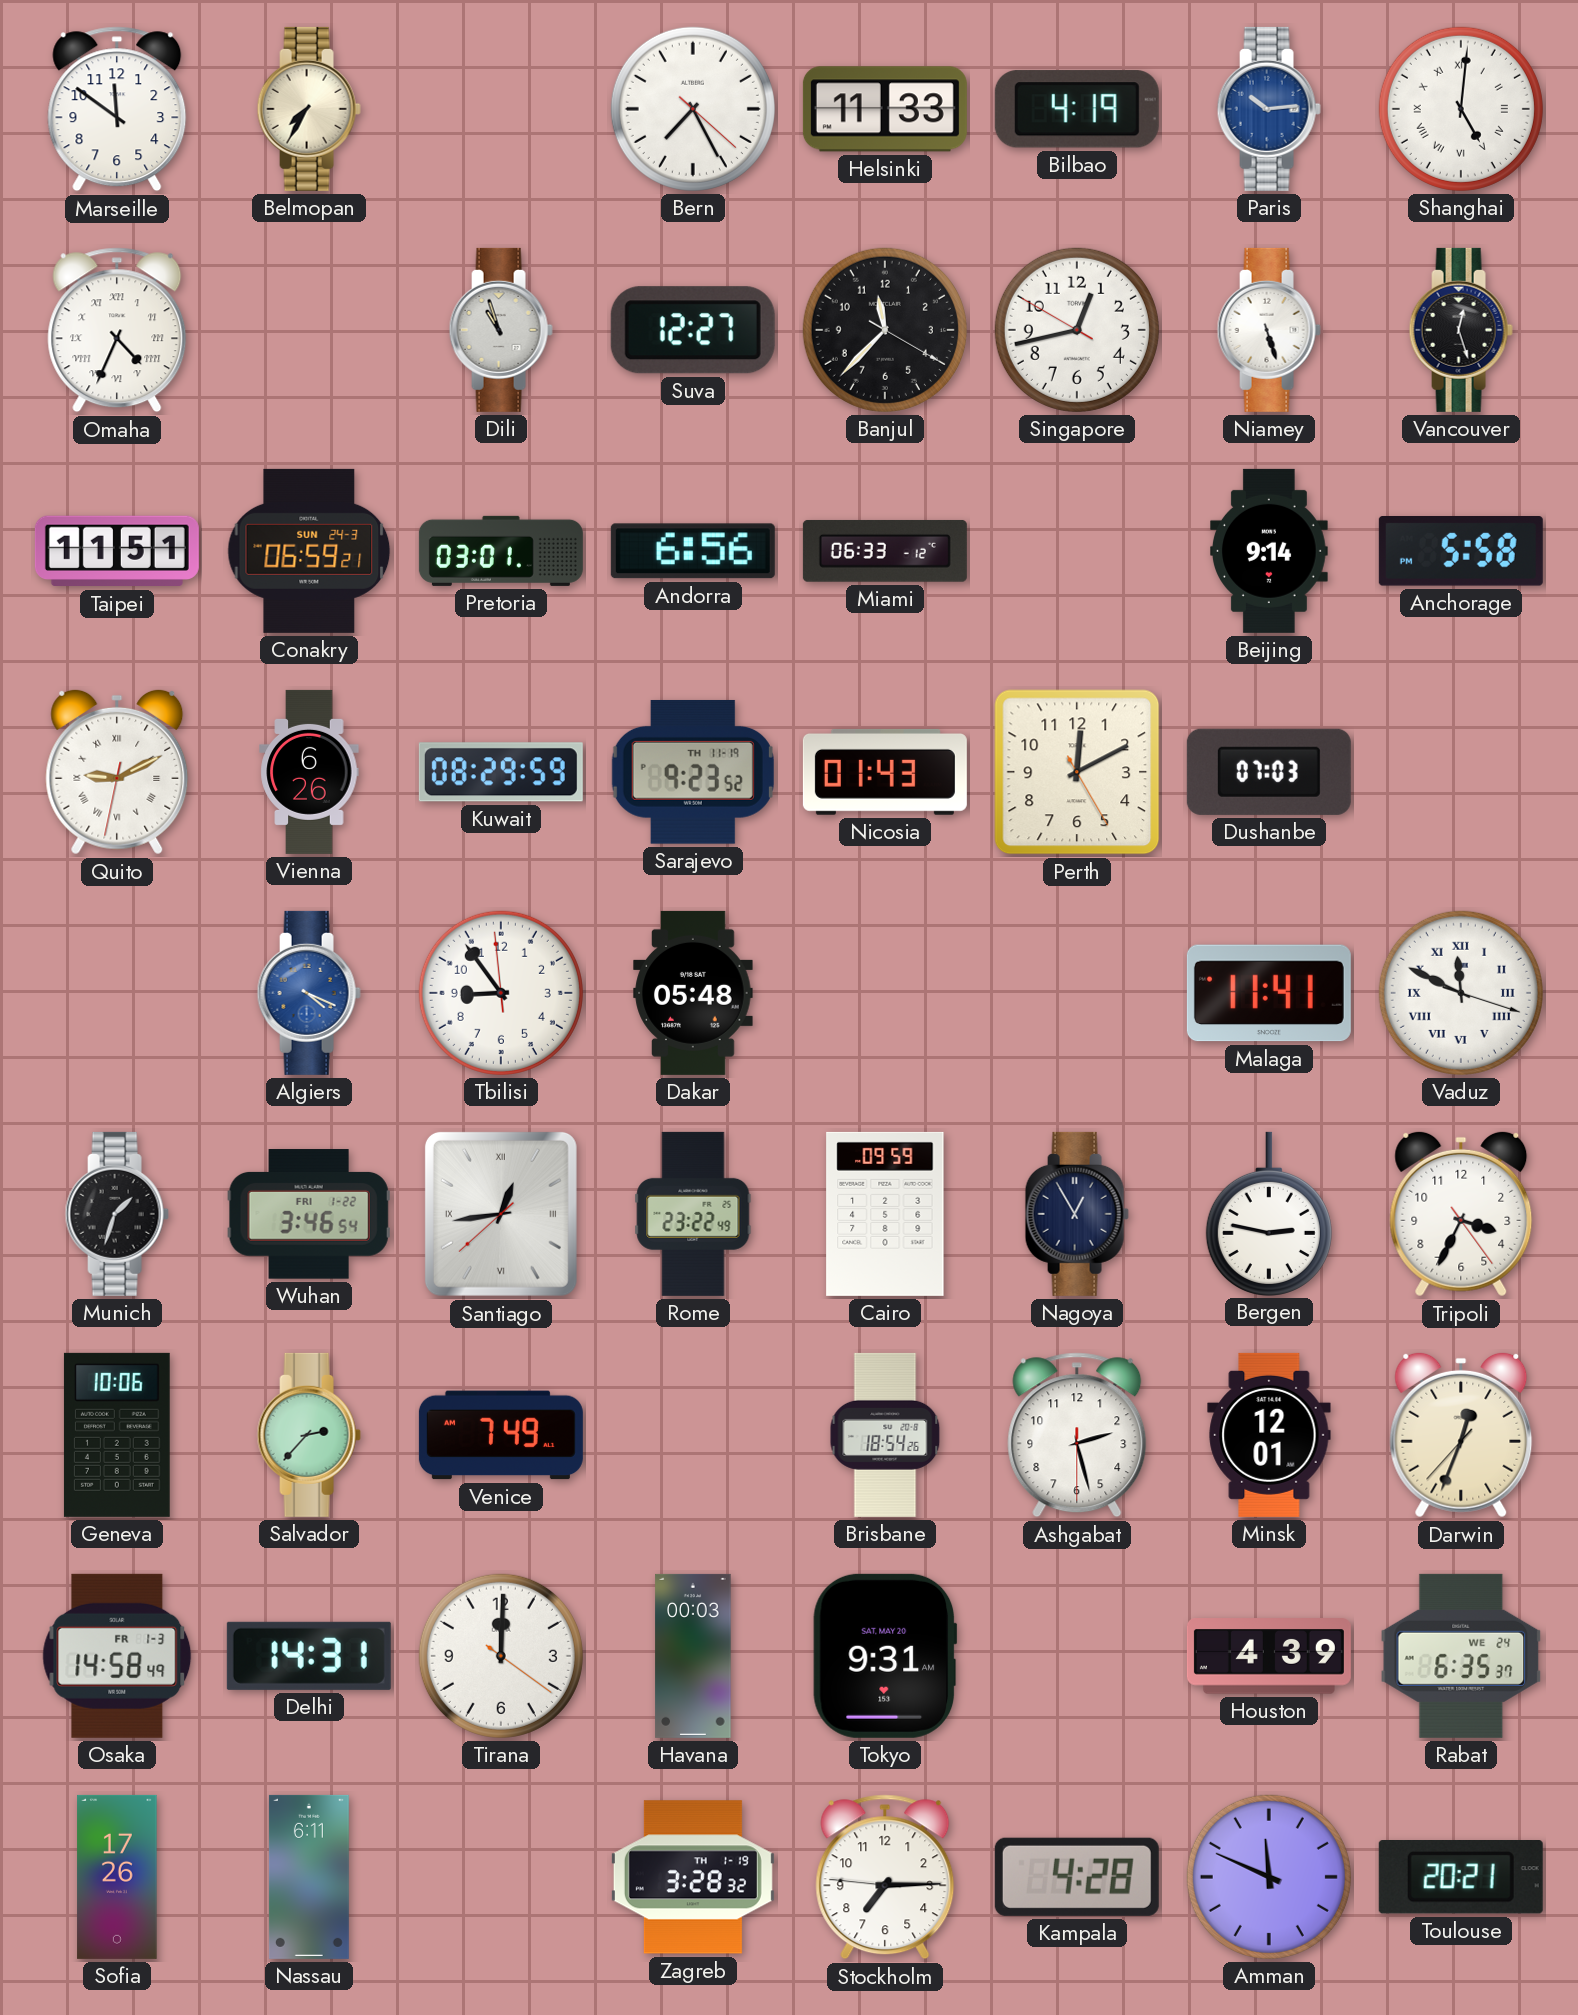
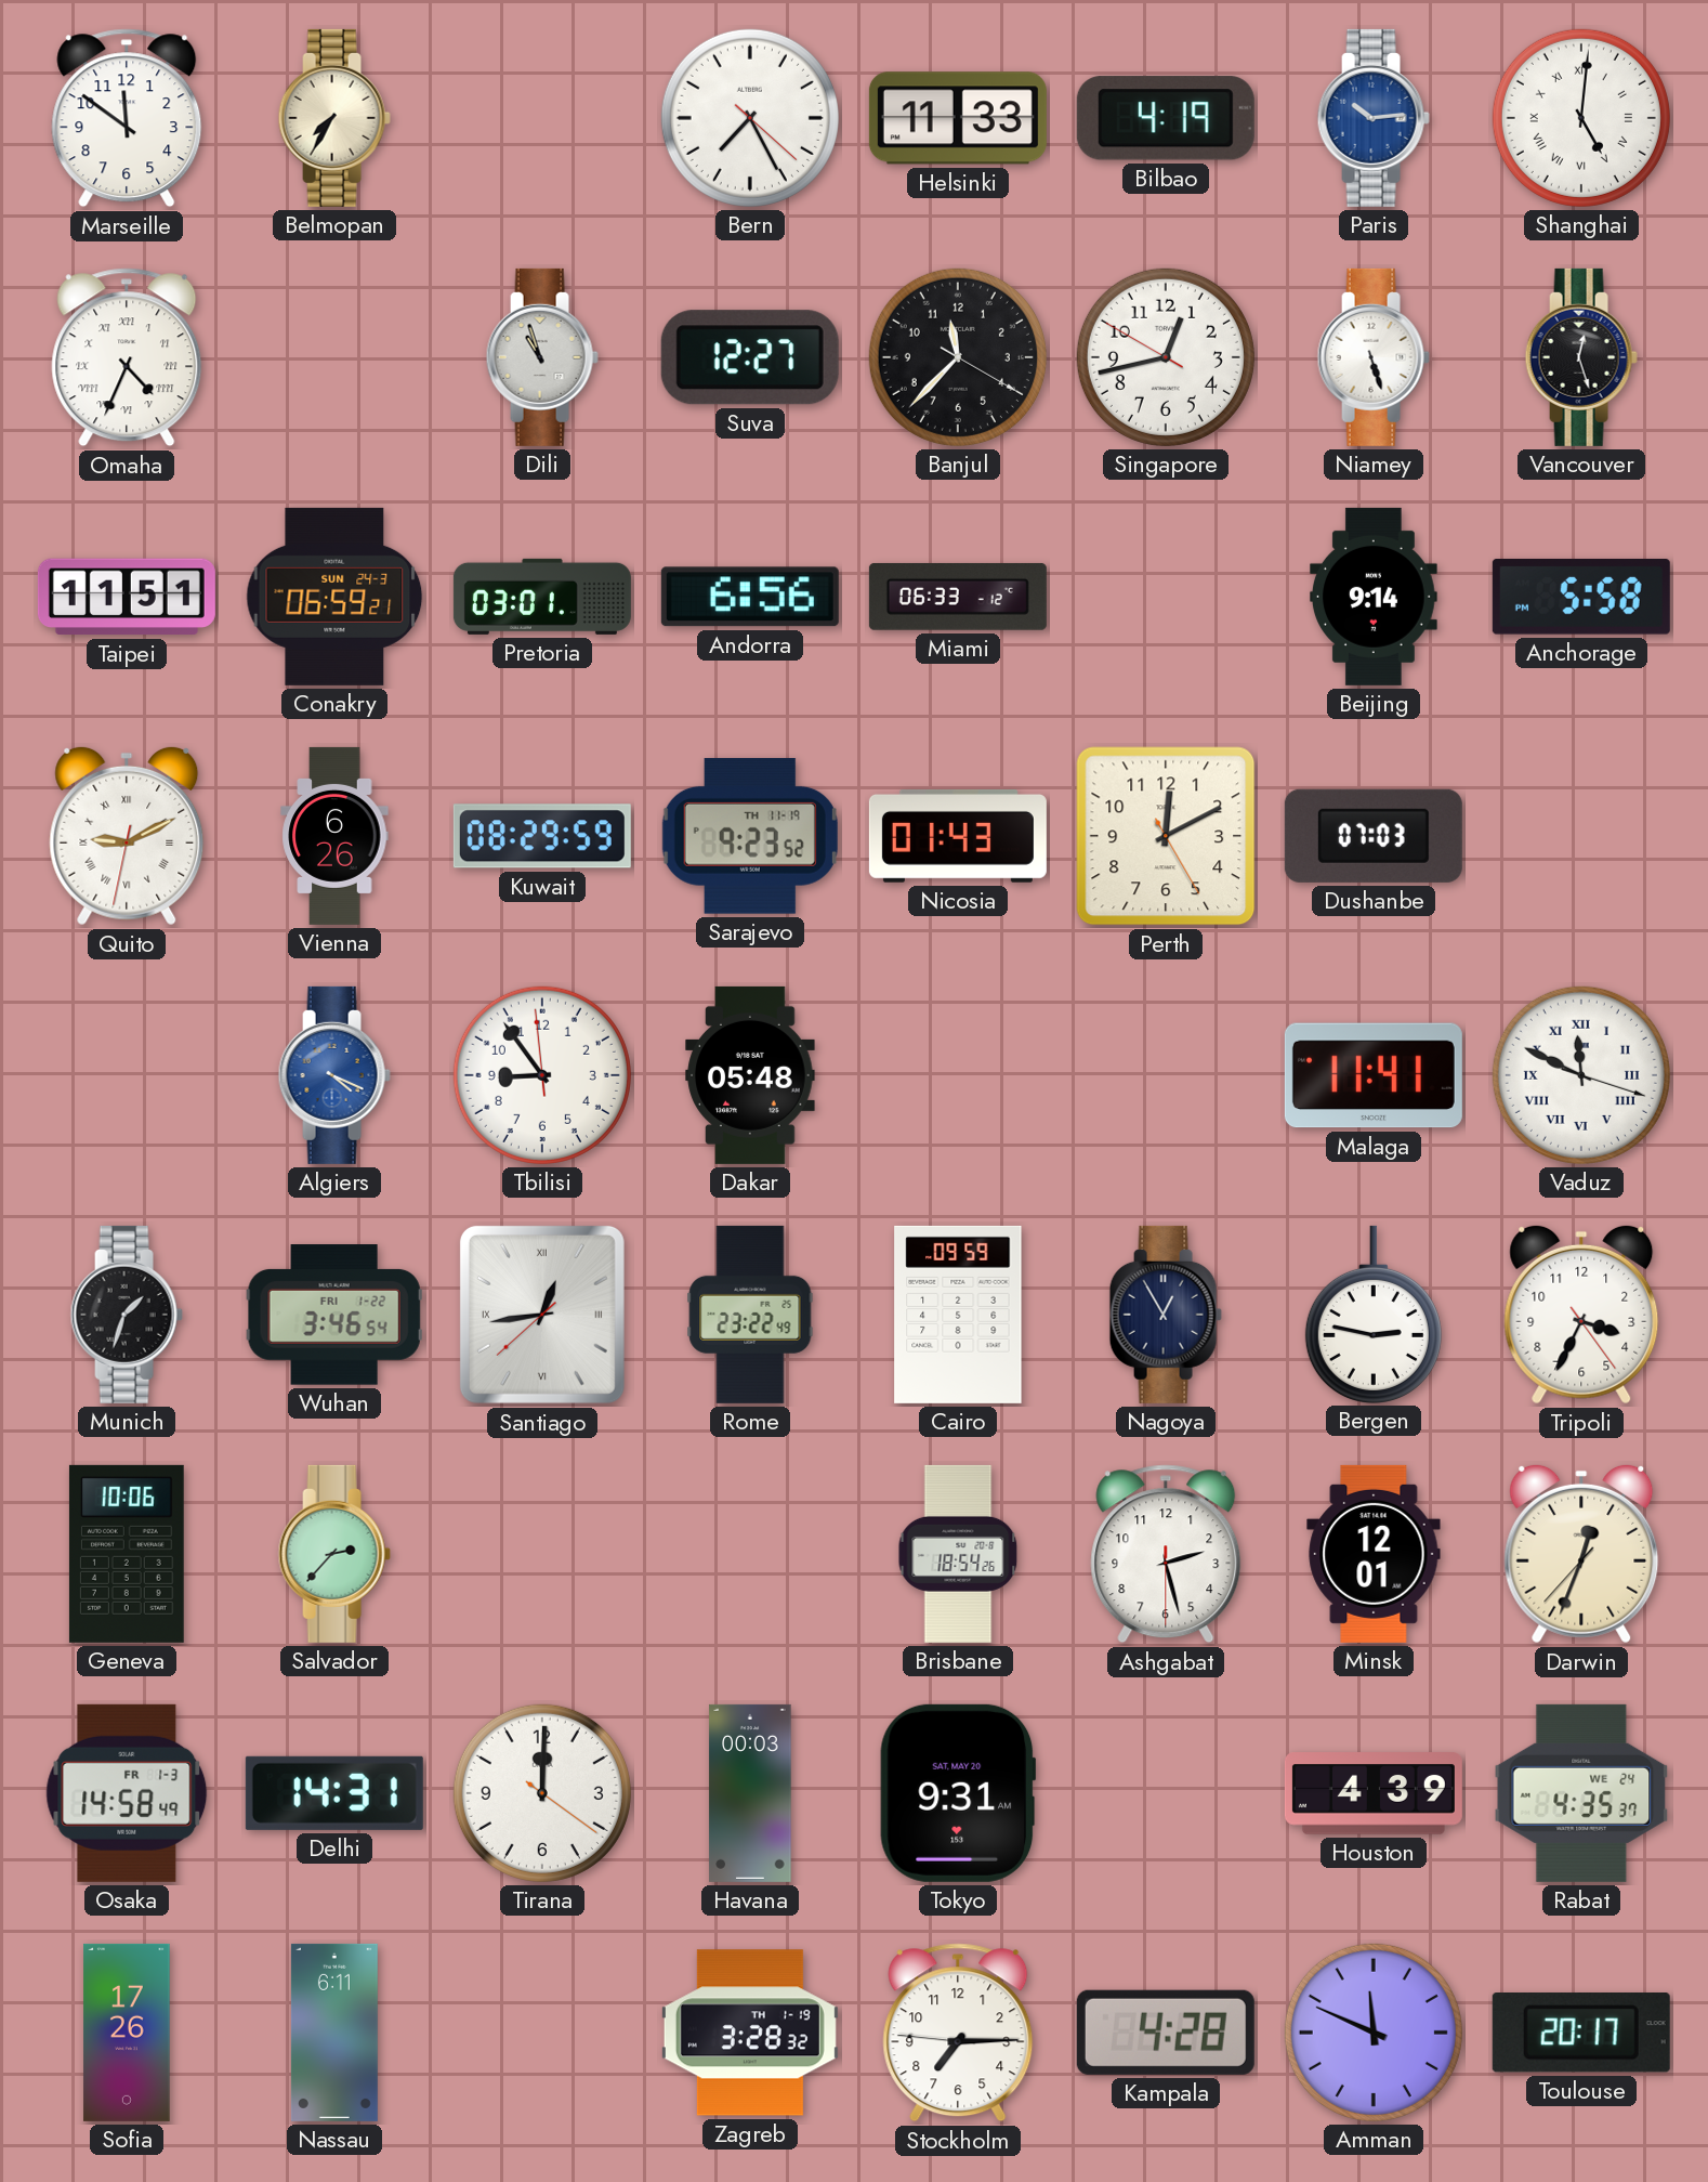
Venice: 7:49 -> none
Rabat: 6:35 -> 4:35
Toulouse: 20:21 -> 20:17
